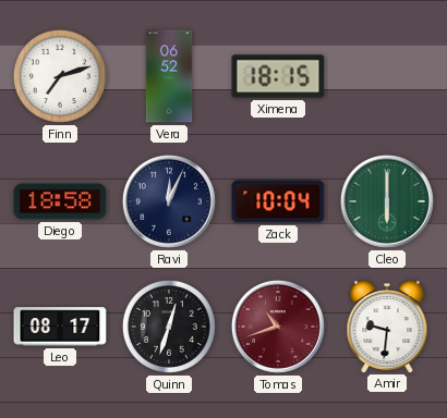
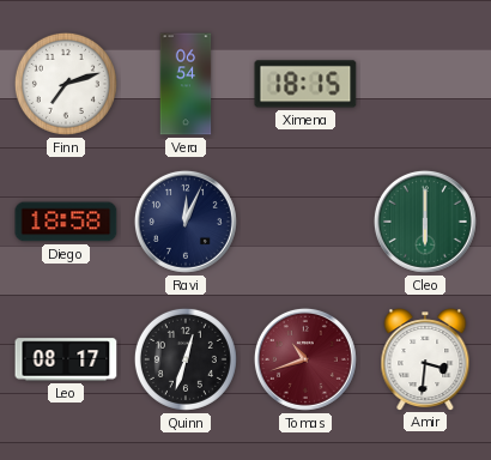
Vera: 06:52 -> 06:54
Zack: 10:04 -> none
Amir: 9:31 -> 3:31
